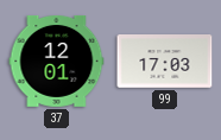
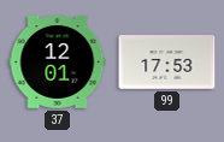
99: 17:03 -> 17:53
